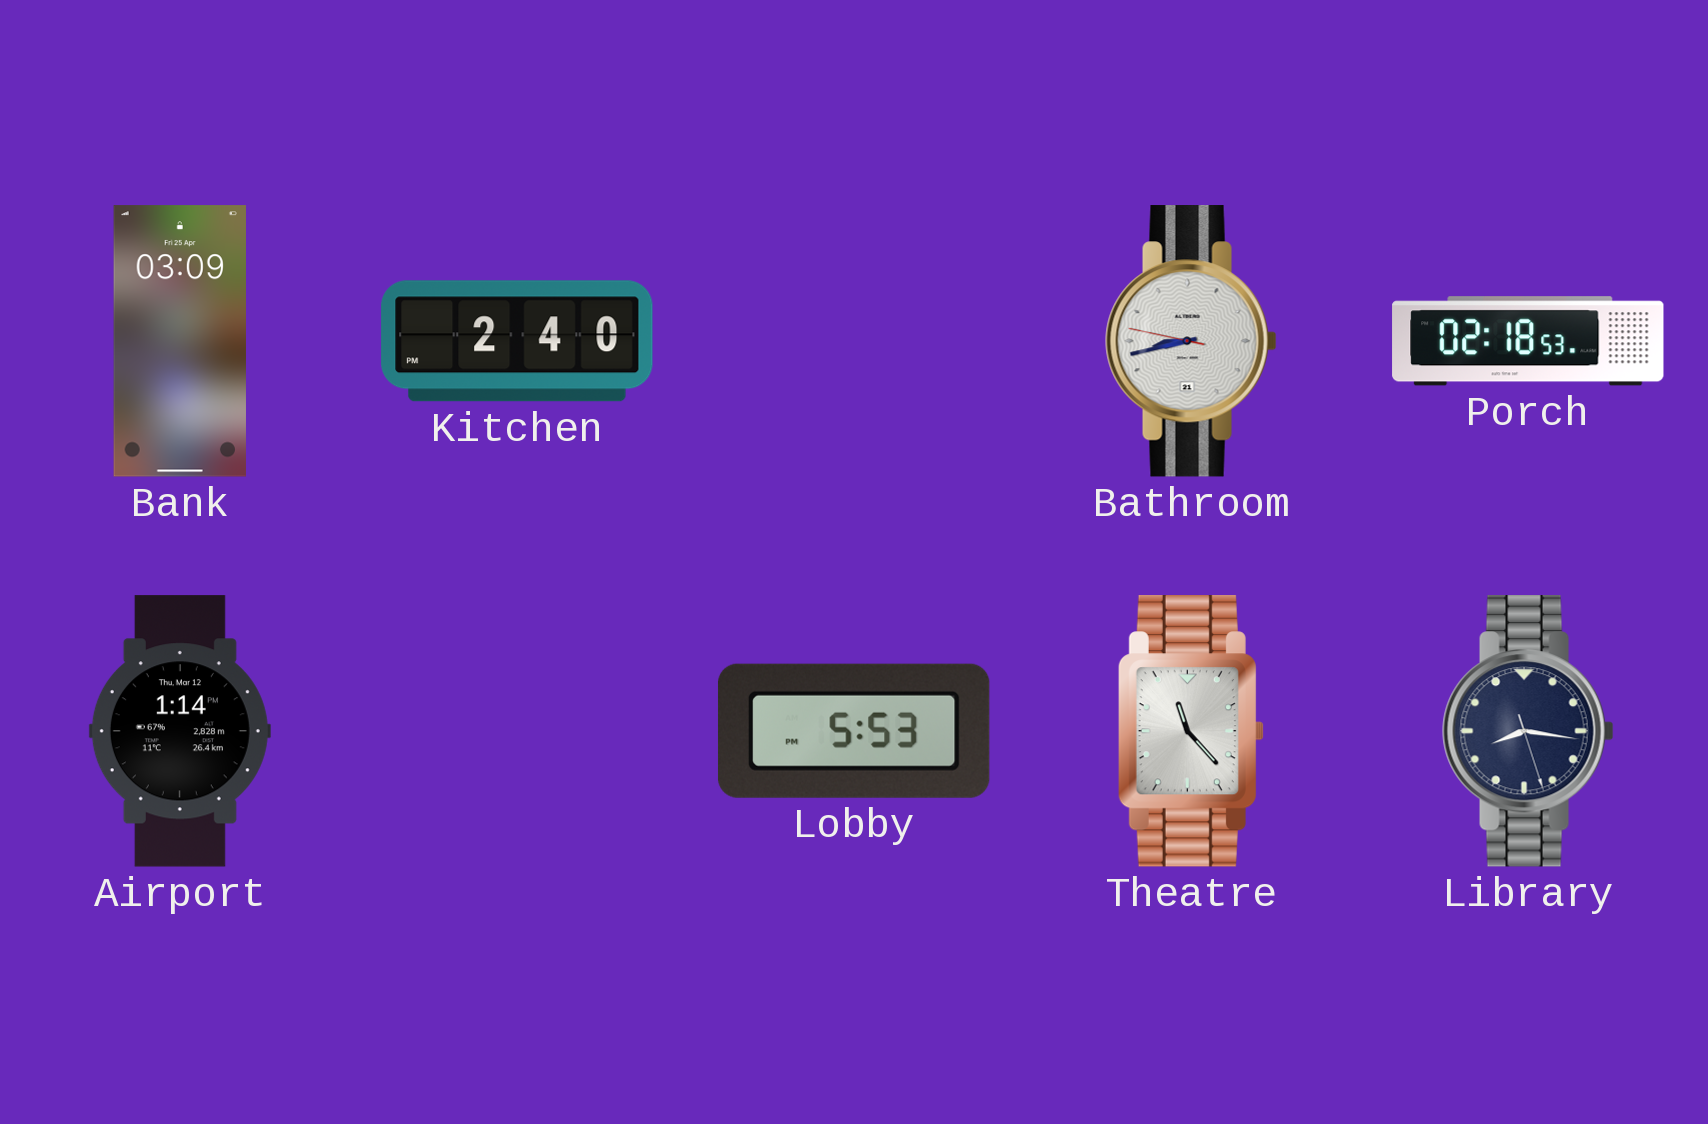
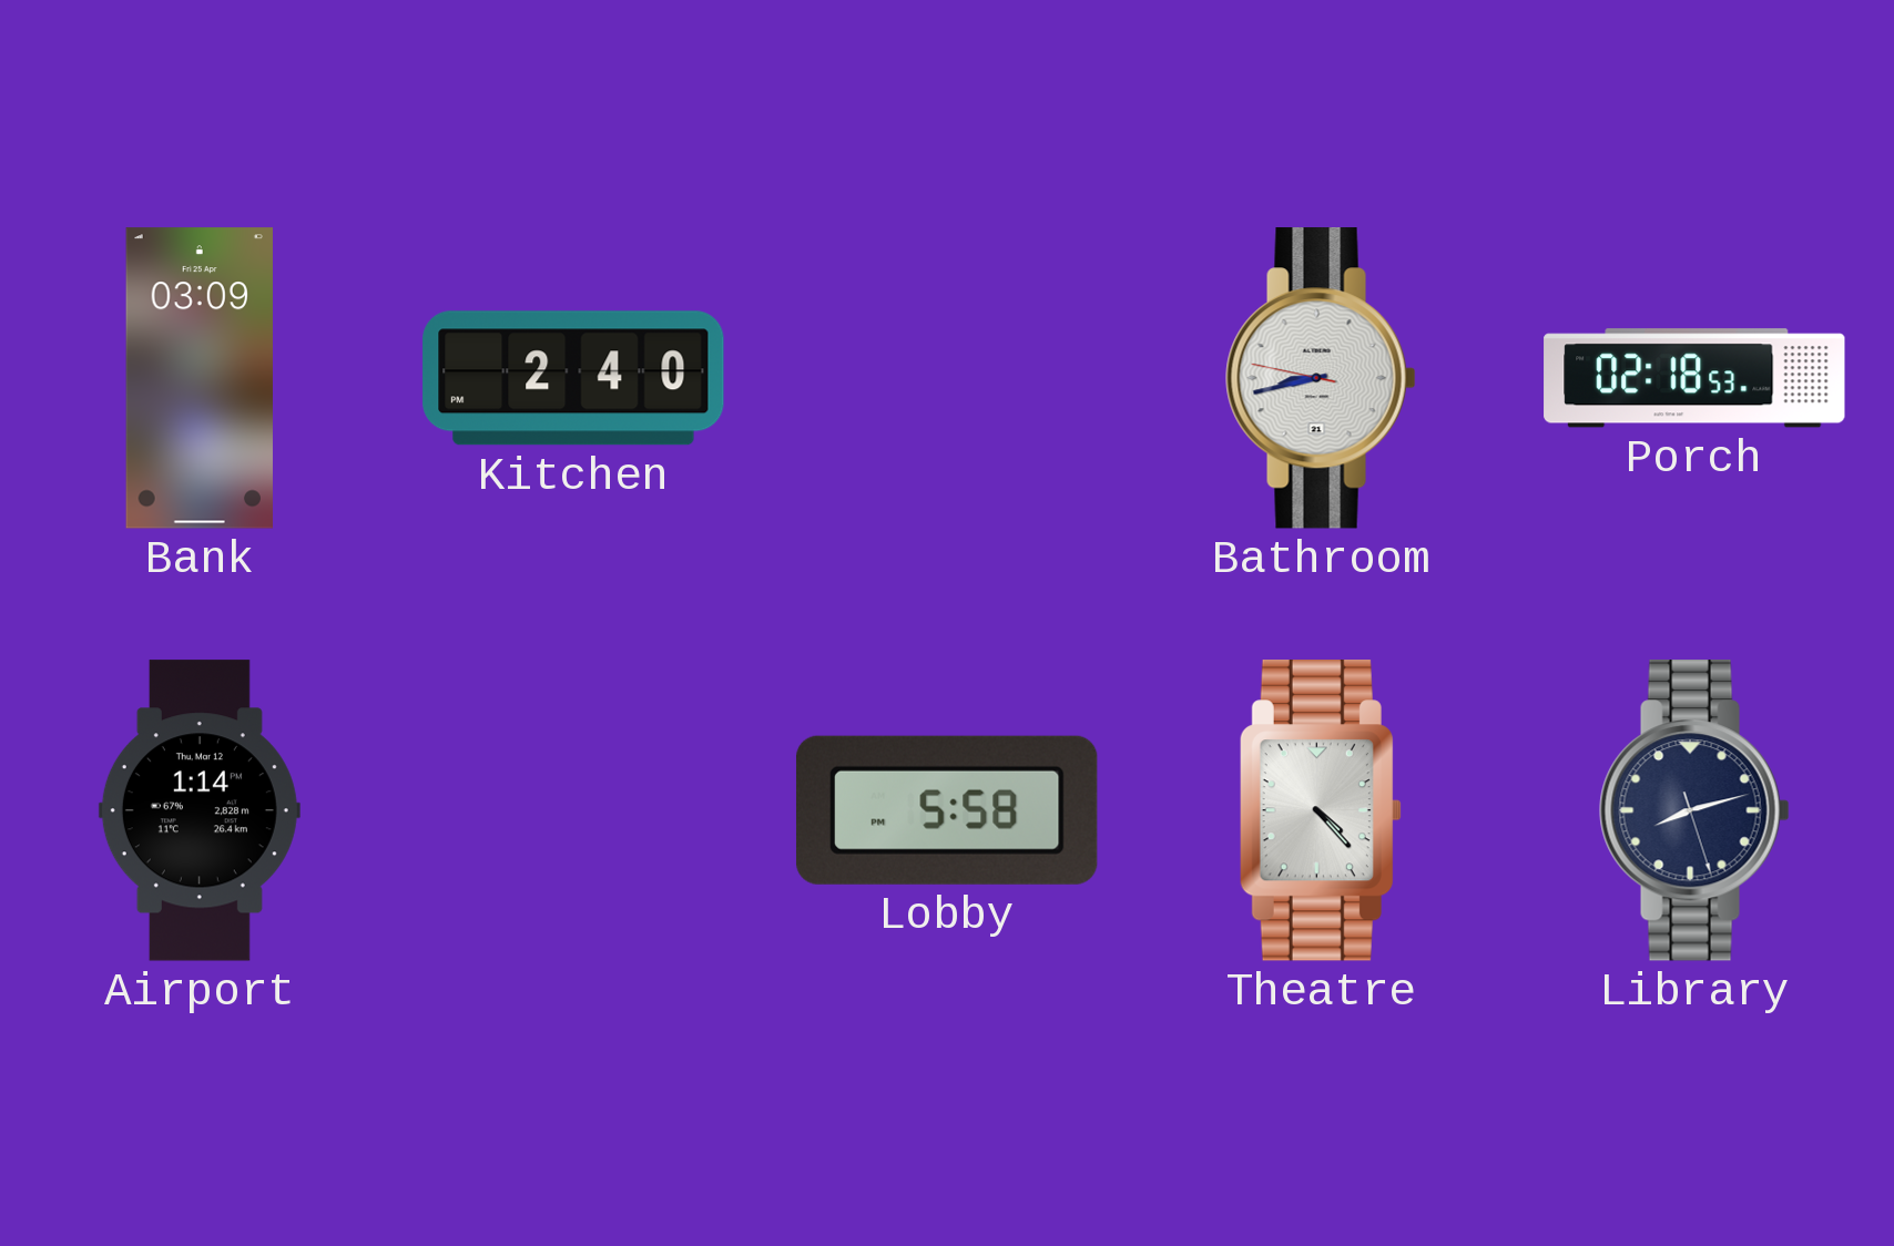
Lobby: 5:53 -> 5:58
Theatre: 11:23 -> 4:23
Library: 8:16 -> 8:12
